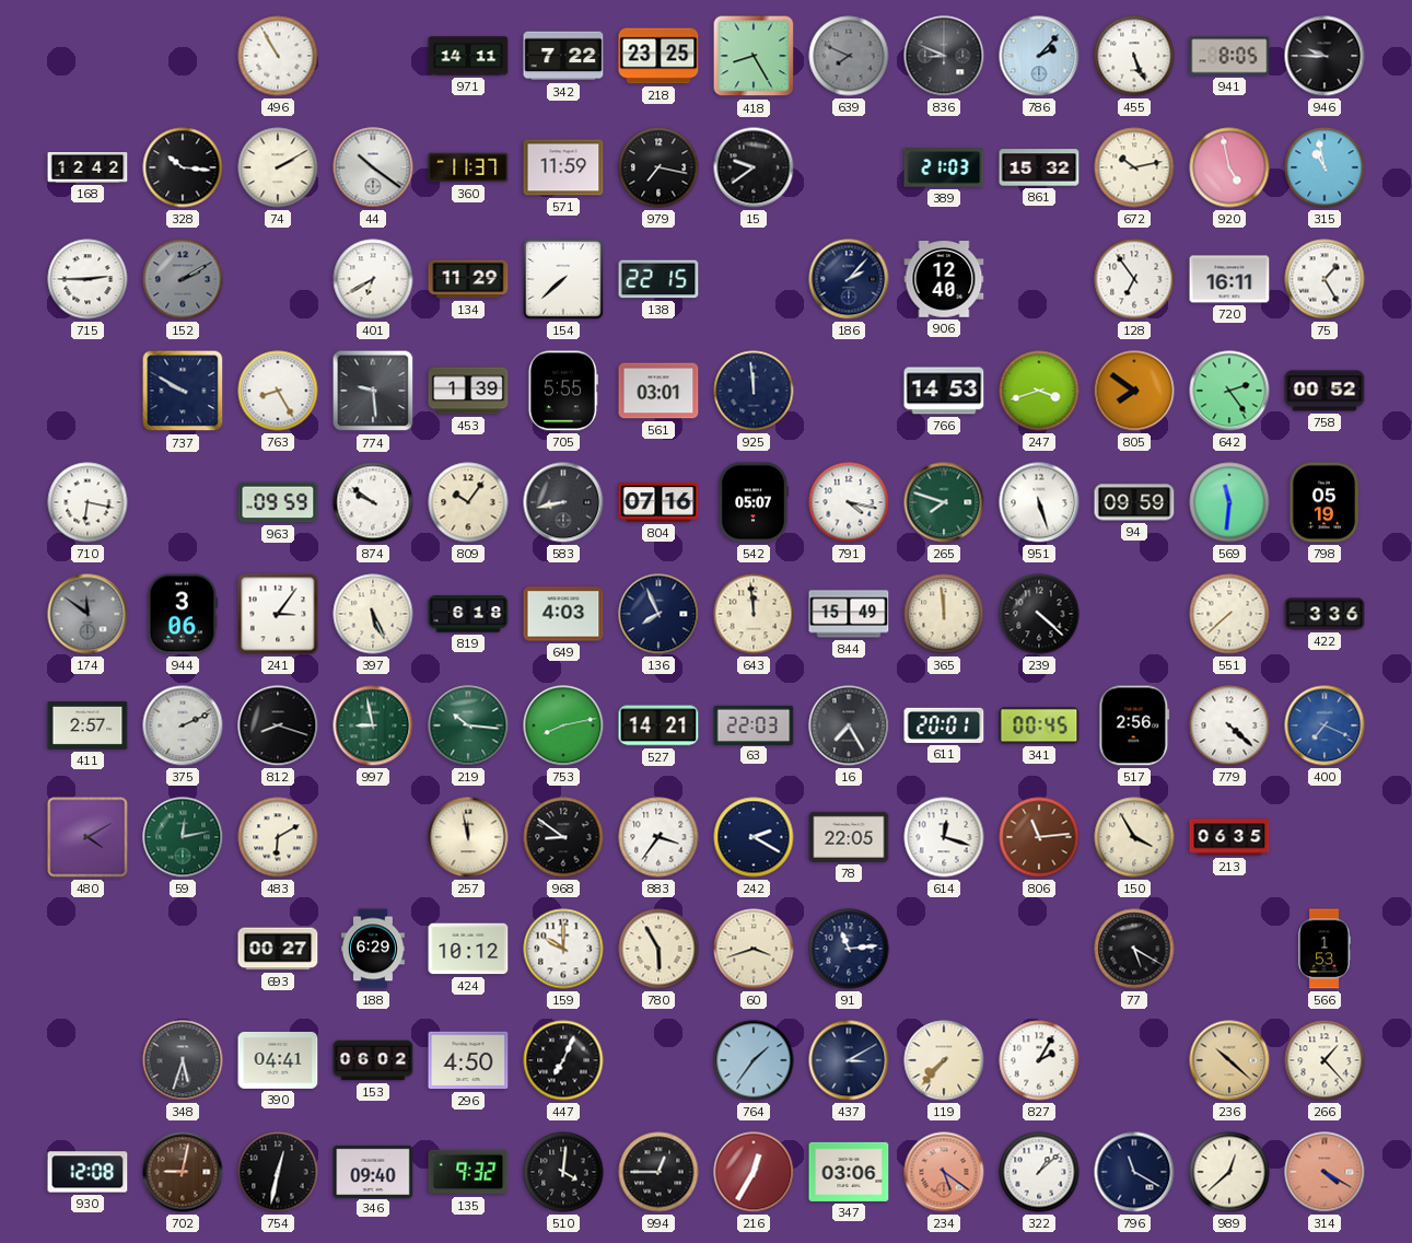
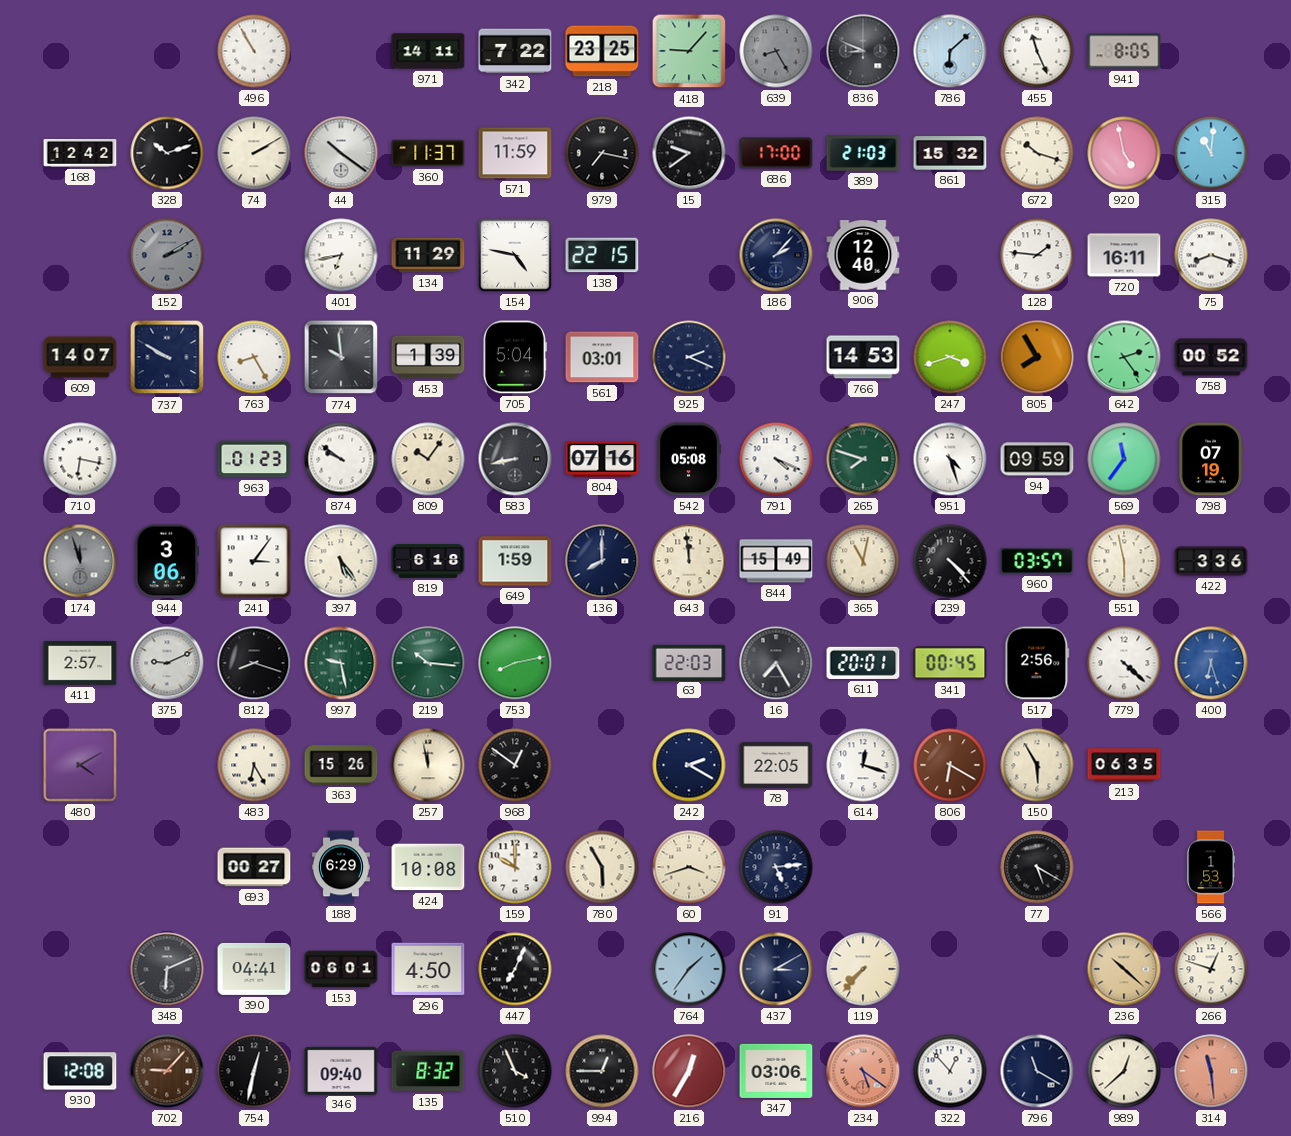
418: 8:25 -> 9:07
639: 7:49 -> 8:25
786: 2:07 -> 6:08
455: 5:26 -> 11:26
946: 9:45 -> none
328: 10:16 -> 10:12
686: none -> 17:00
672: 10:13 -> 10:18
315: 10:58 -> 11:01
715: 2:45 -> none
401: 6:40 -> 6:43
154: 7:38 -> 4:47
128: 6:54 -> 1:46
75: 1:25 -> 8:18
609: none -> 14:07
774: 9:29 -> 9:59
705: 5:55 -> 5:04
925: 11:59 -> 2:19
805: 7:51 -> 7:55
963: 09:59 -> 01:23
542: 05:07 -> 05:08
791: 4:17 -> 4:19
951: 5:27 -> 4:27
569: 11:31 -> 11:36
798: 05:19 -> 07:19
174: 11:51 -> 11:57
397: 5:26 -> 5:24
649: 4:03 -> 1:59
136: 7:56 -> 8:00
365: 11:59 -> 11:02
239: 4:22 -> 4:23
960: none -> 03:57
551: 7:38 -> 5:58
375: 2:11 -> 9:11
997: 8:58 -> 9:28
527: 14:21 -> none
400: 7:19 -> 6:27
59: 12:13 -> none
483: 6:10 -> 6:25
363: none -> 15:26
968: 8:51 -> 12:51
883: 3:36 -> none
806: 11:14 -> 6:20
150: 3:55 -> 5:55
424: 10:12 -> 10:08
91: 11:14 -> 5:14
348: 5:33 -> 6:11
153: 06:02 -> 06:01
827: 2:05 -> none
266: 1:23 -> 12:48
702: 9:02 -> 9:07
135: 9:32 -> 8:32
510: 4:01 -> 3:56
322: 1:08 -> 12:53
314: 4:20 -> 11:29
